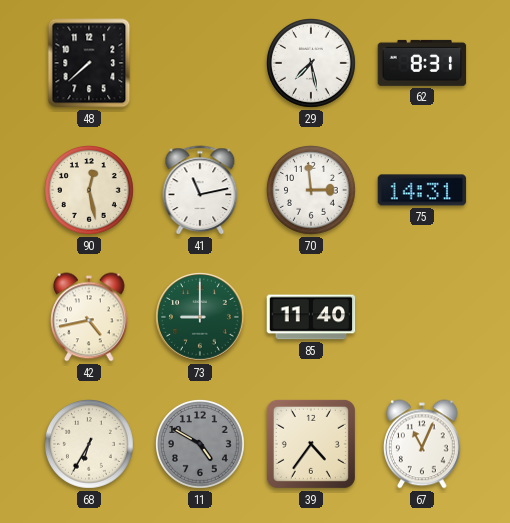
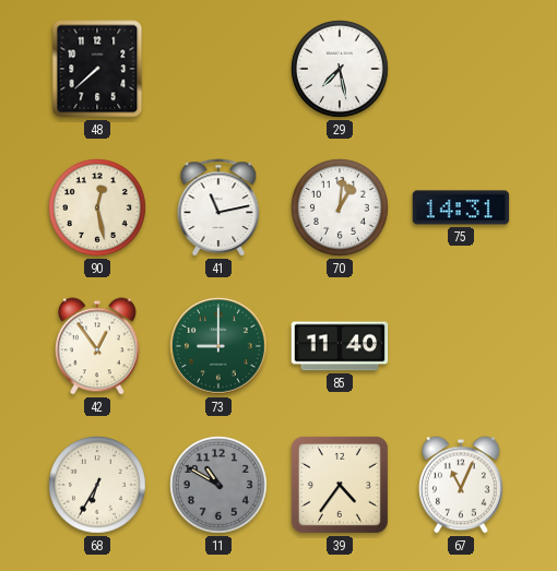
62: 8:31 -> none
70: 2:59 -> 1:01
42: 4:43 -> 12:54
11: 4:50 -> 10:50
